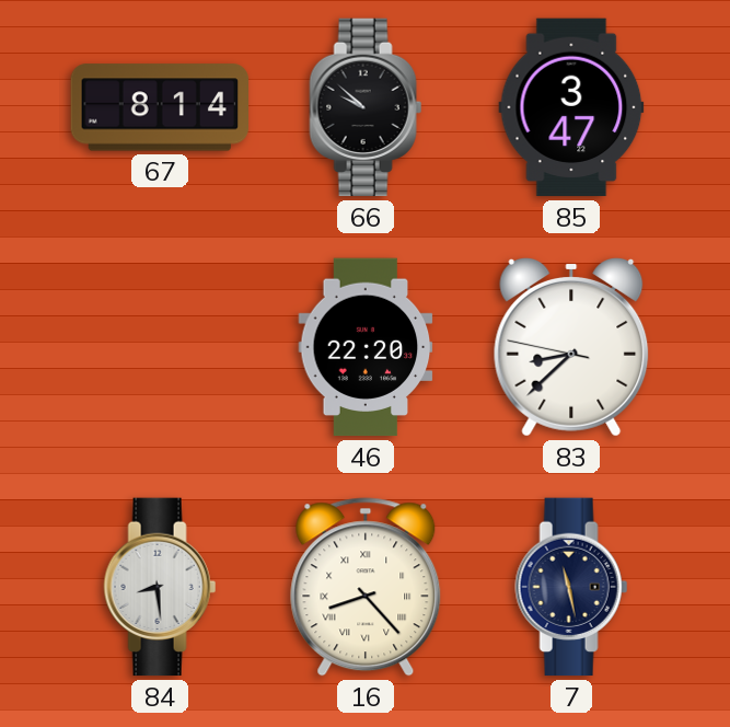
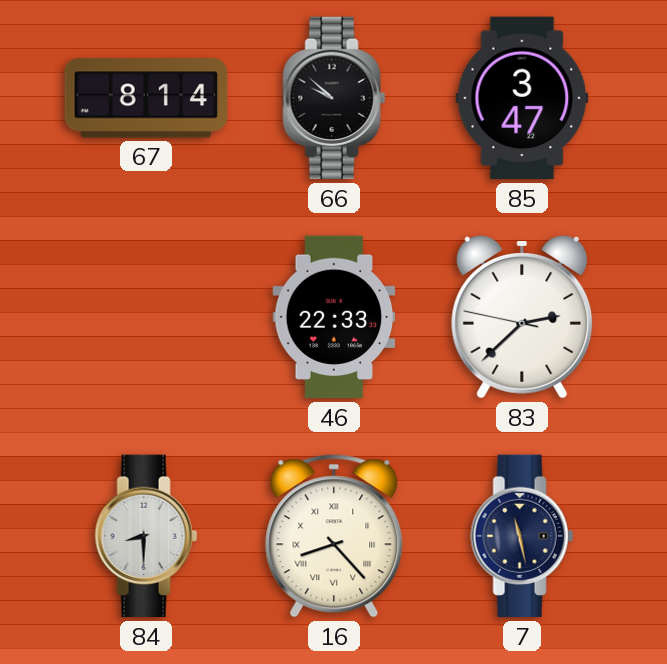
46: 22:20 -> 22:33
83: 8:37 -> 2:37
84: 8:29 -> 8:30
